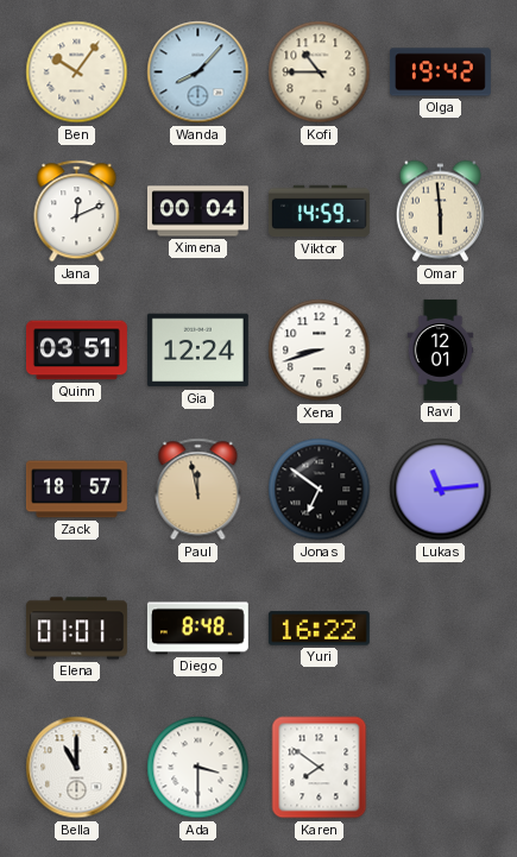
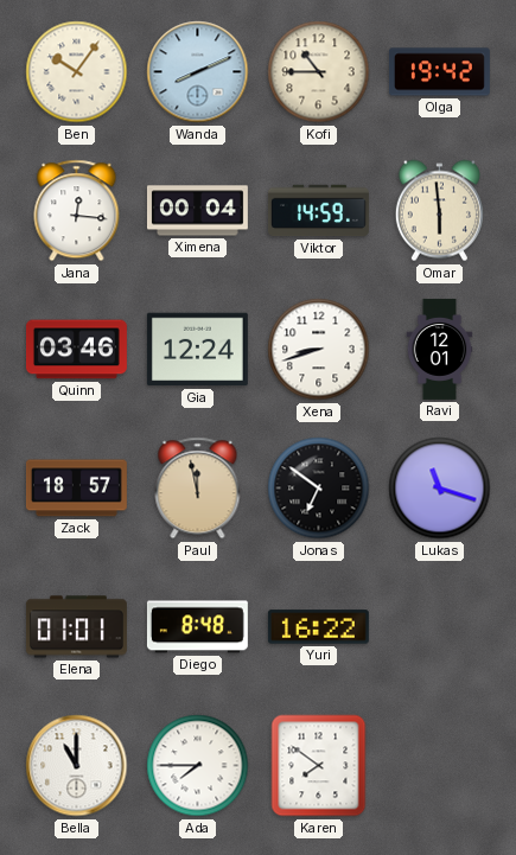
Wanda: 8:07 -> 8:11
Jana: 12:11 -> 12:16
Quinn: 03:51 -> 03:46
Lukas: 11:14 -> 11:18
Ada: 3:30 -> 7:45
